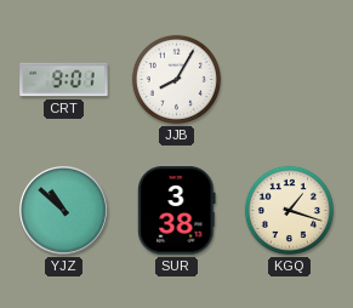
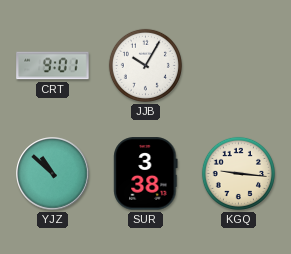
JJB: 8:05 -> 10:05
KGQ: 1:18 -> 9:16
